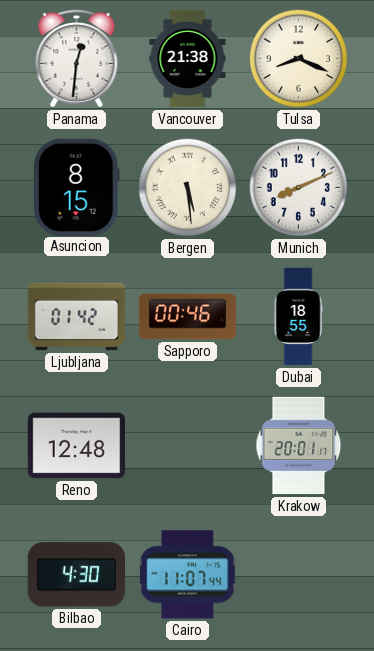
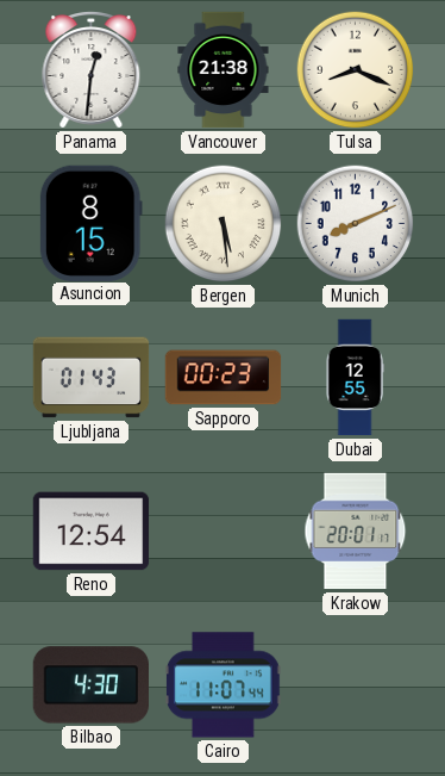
Ljubljana: 01:42 -> 01:43
Sapporo: 00:46 -> 00:23
Dubai: 18:55 -> 12:55
Reno: 12:48 -> 12:54
